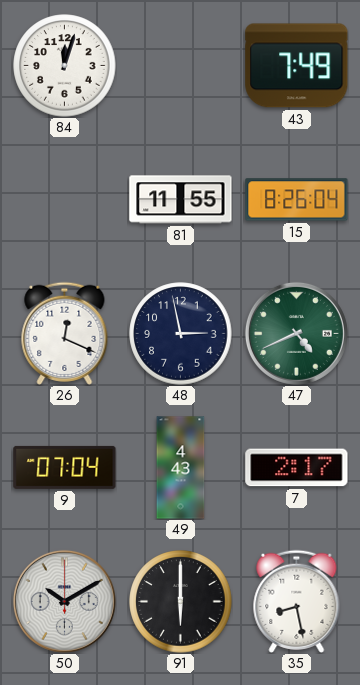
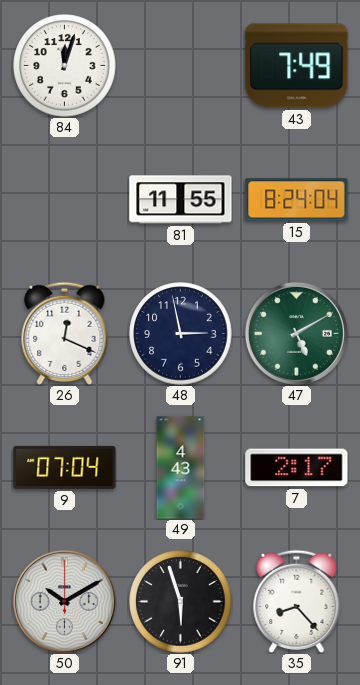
15: 8:26 -> 8:24
47: 4:41 -> 5:10
91: 6:00 -> 5:57
35: 8:28 -> 8:23
